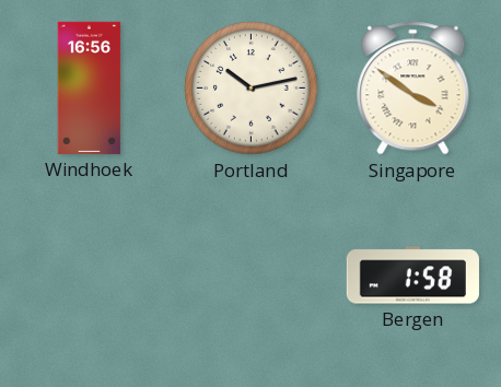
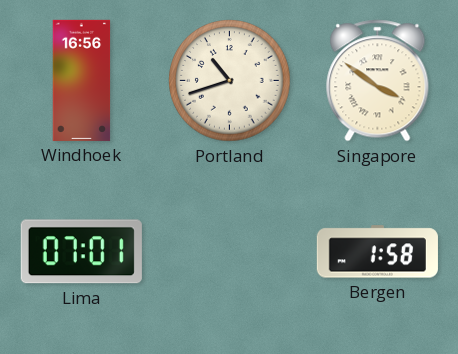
Portland: 10:13 -> 10:42
Lima: none -> 07:01
